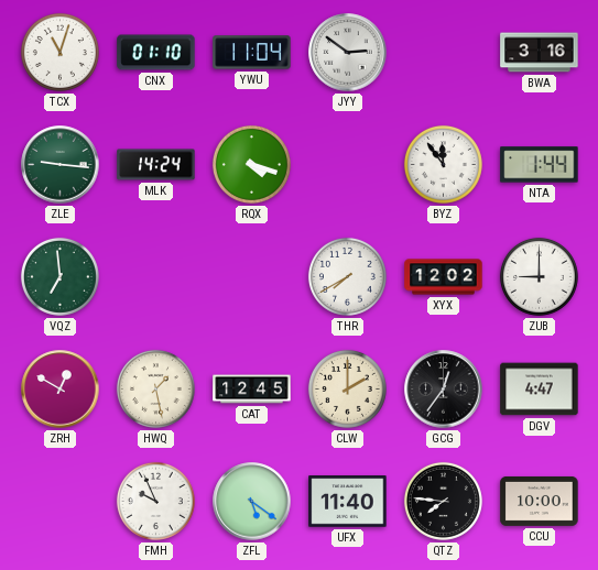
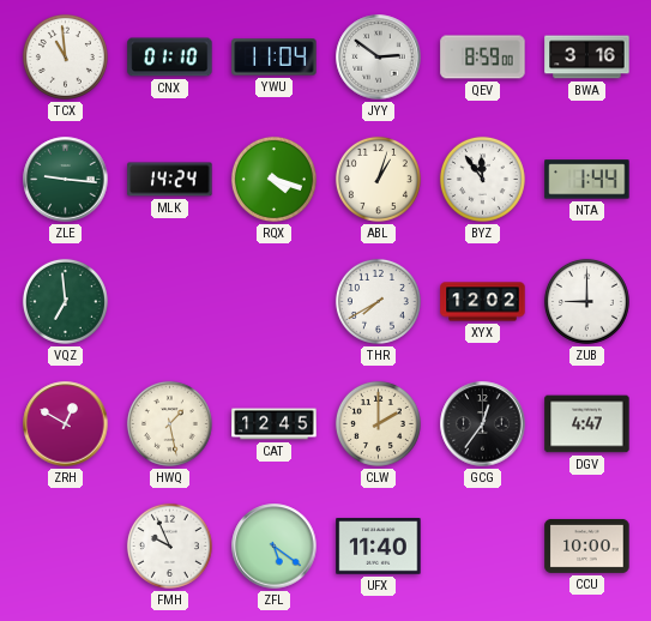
TCX: 11:03 -> 10:59
QEV: none -> 8:59
ABL: none -> 1:03
QTZ: 7:46 -> none
